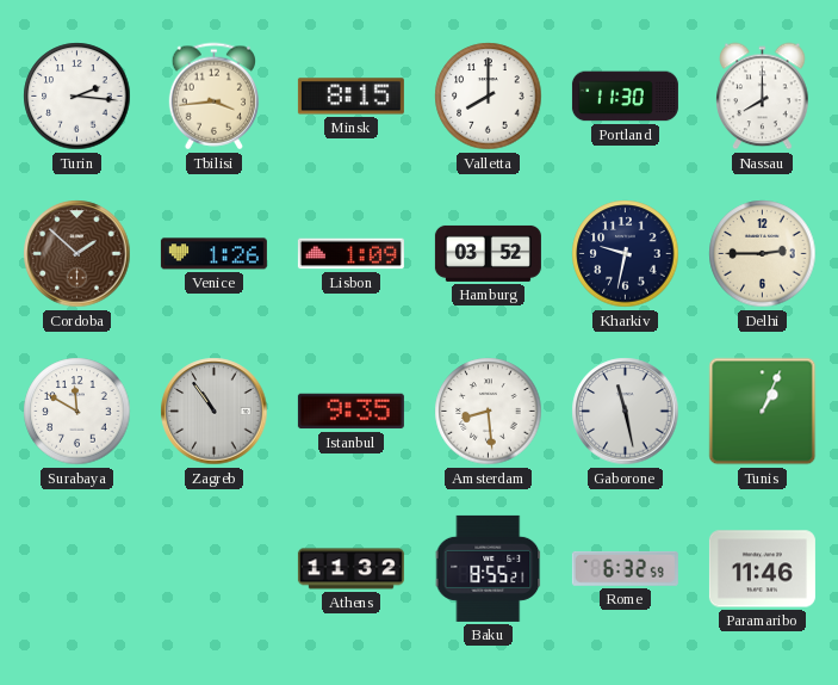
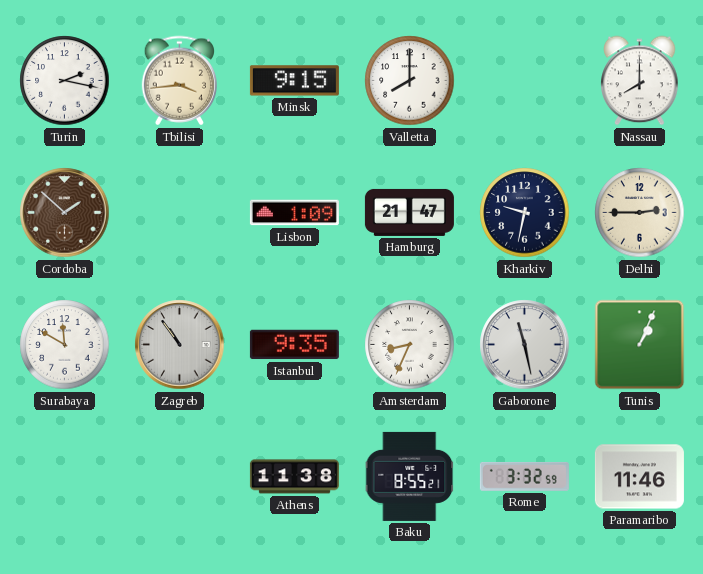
Turin: 2:16 -> 2:17
Minsk: 8:15 -> 9:15
Portland: 11:30 -> none
Venice: 1:26 -> none
Hamburg: 03:52 -> 21:47
Amsterdam: 8:29 -> 8:34
Athens: 11:32 -> 11:38
Rome: 6:32 -> 3:32
